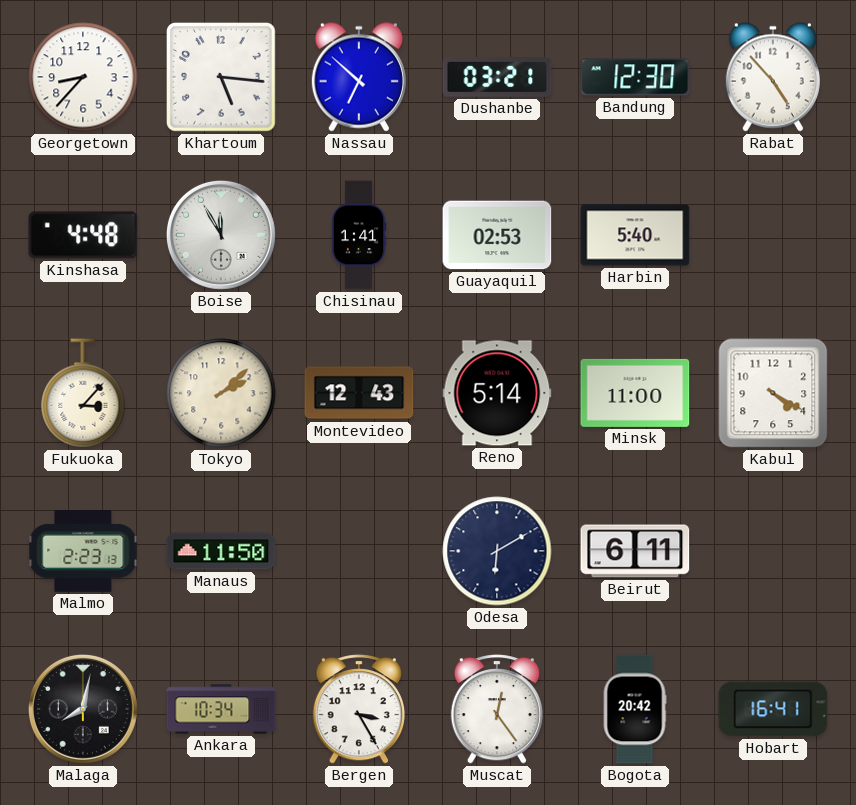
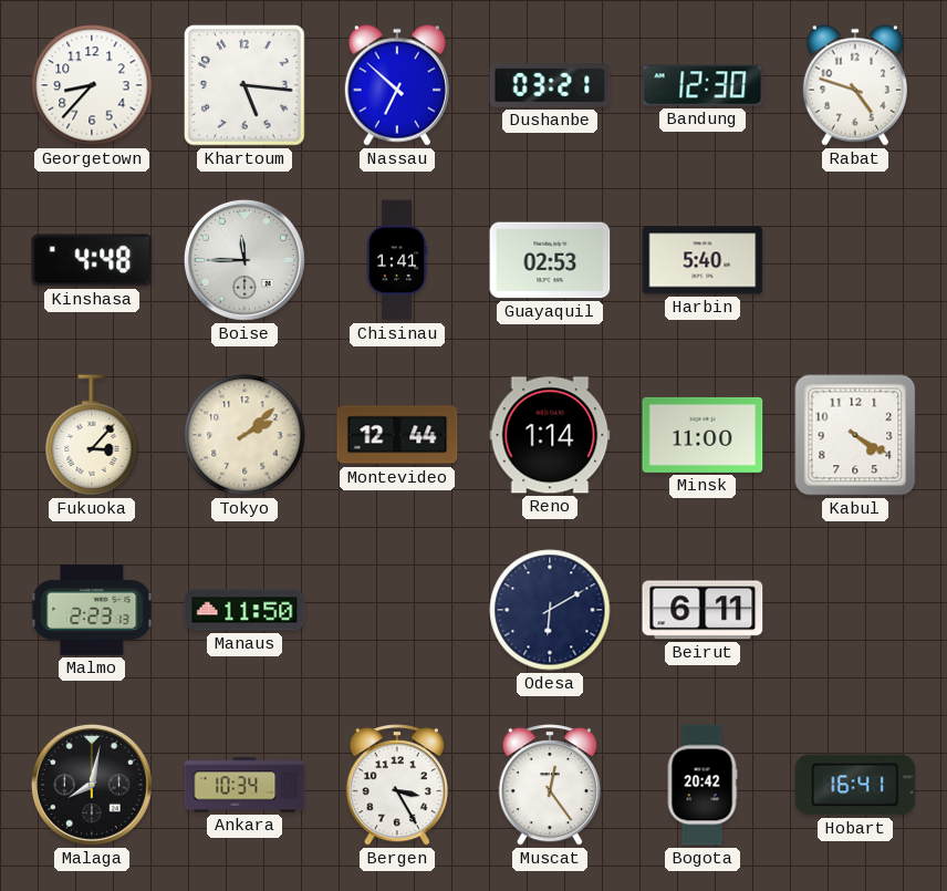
Rabat: 4:53 -> 4:48
Boise: 11:55 -> 11:45
Montevideo: 12:43 -> 12:44
Reno: 5:14 -> 1:14
